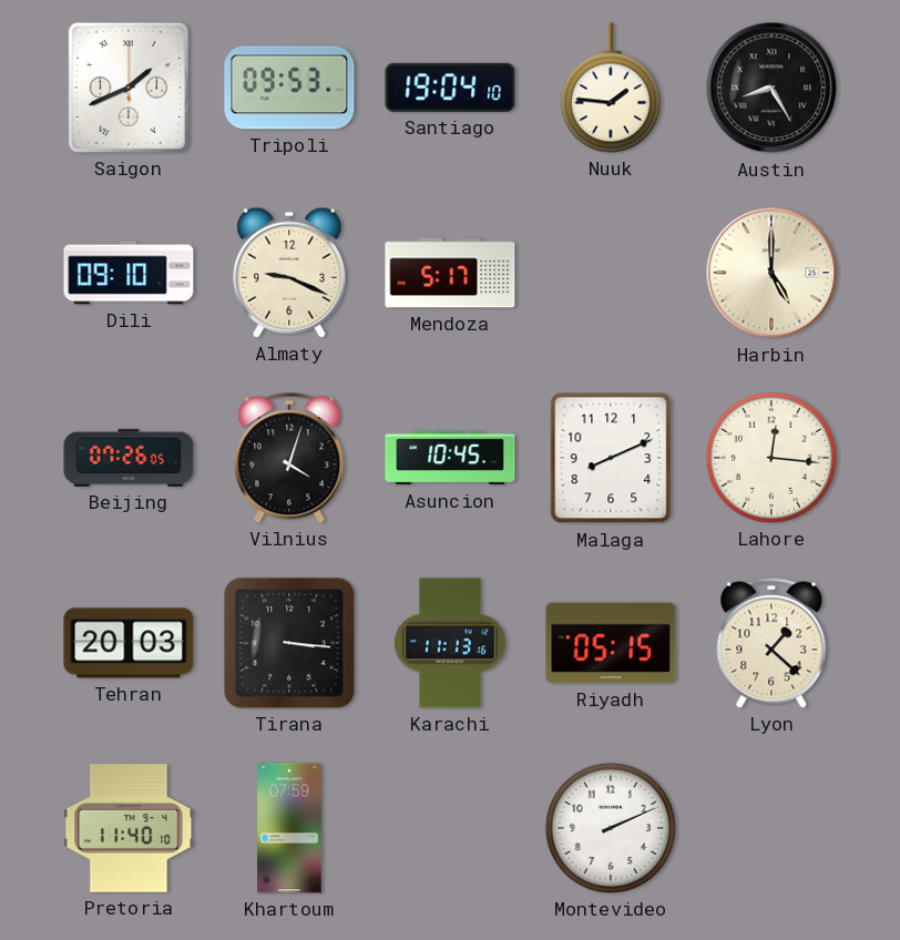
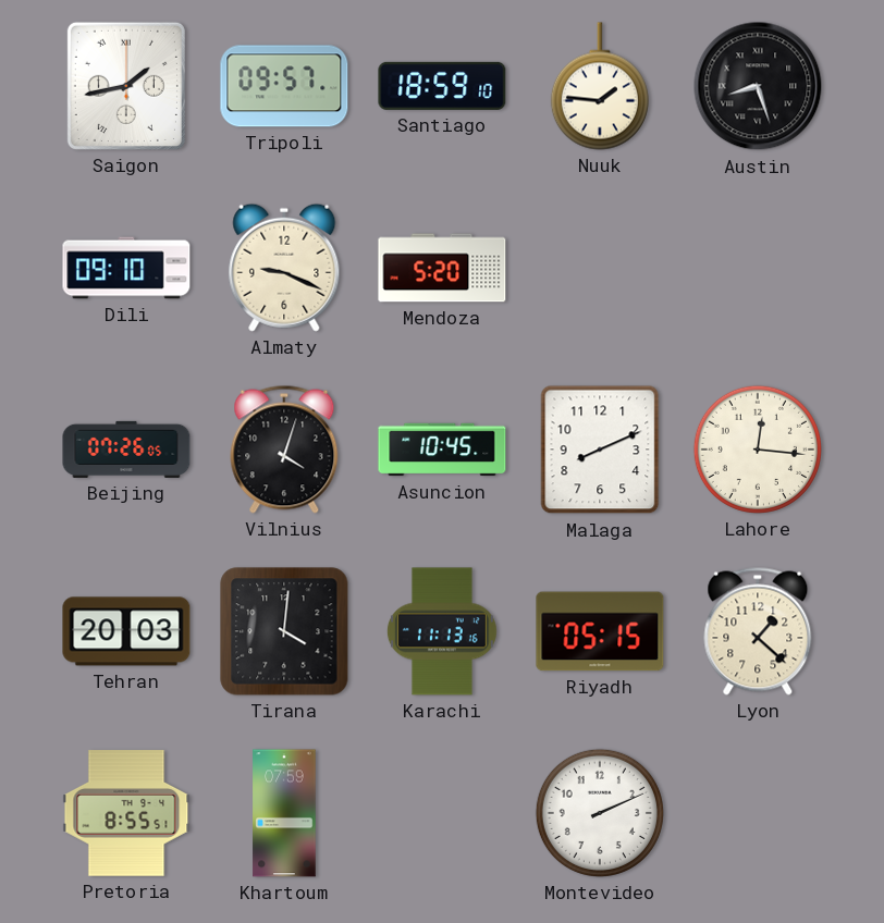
Saigon: 1:41 -> 1:43
Tripoli: 09:53 -> 09:57
Santiago: 19:04 -> 18:59
Austin: 8:25 -> 8:27
Mendoza: 5:17 -> 5:20
Harbin: 5:00 -> none
Tirana: 3:16 -> 4:01
Pretoria: 11:40 -> 8:55
